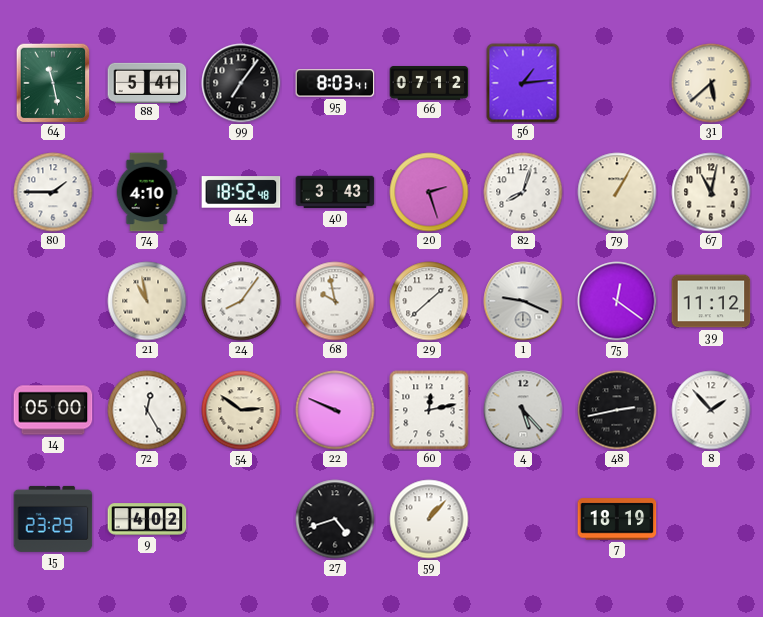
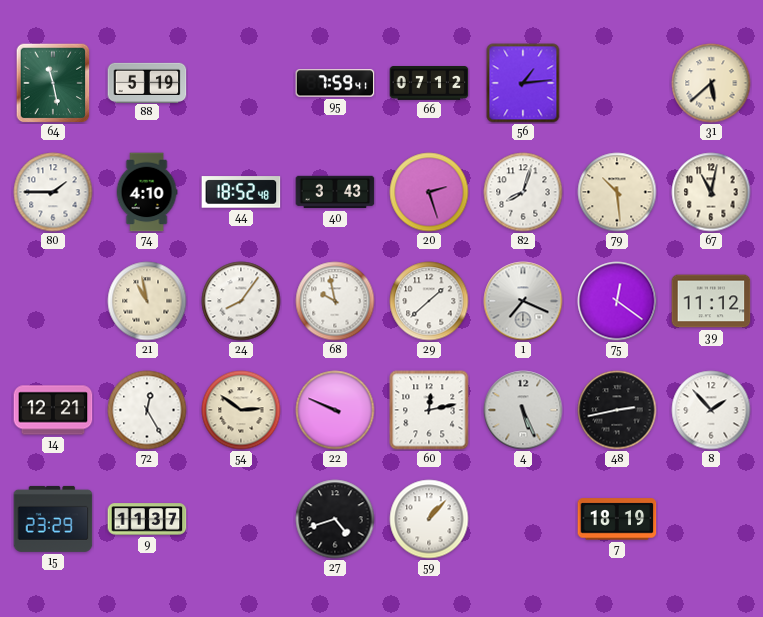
88: 5:41 -> 5:19
99: 7:06 -> none
95: 8:03 -> 7:59
79: 1:05 -> 10:29
1: 9:19 -> 7:19
14: 05:00 -> 12:21
4: 5:23 -> 5:26
9: 4:02 -> 11:37
